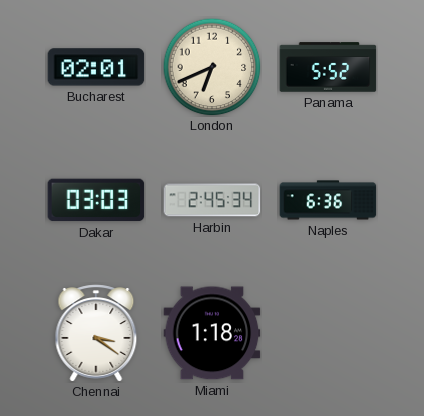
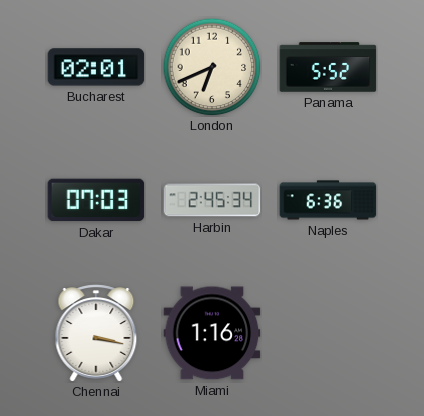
Dakar: 03:03 -> 07:03
Chennai: 3:21 -> 3:17
Miami: 1:18 -> 1:16
